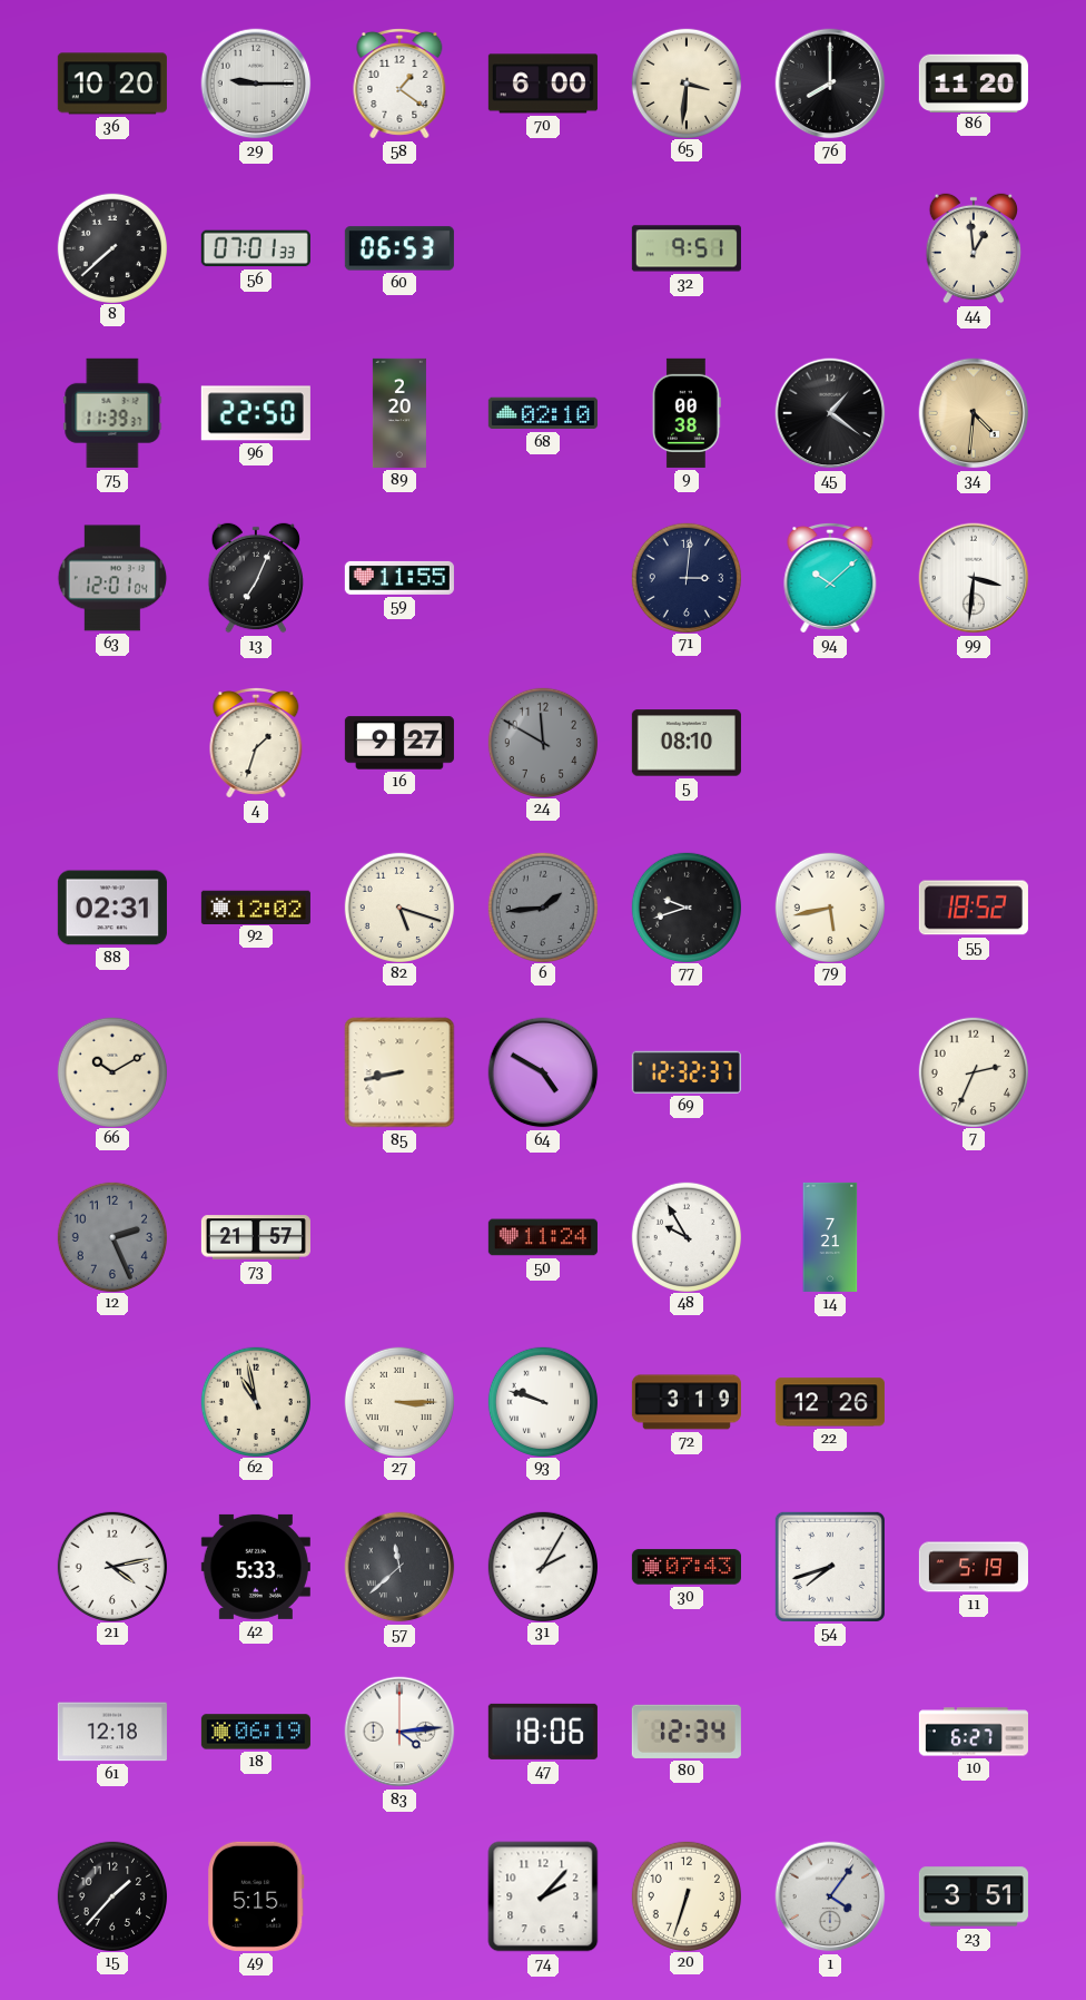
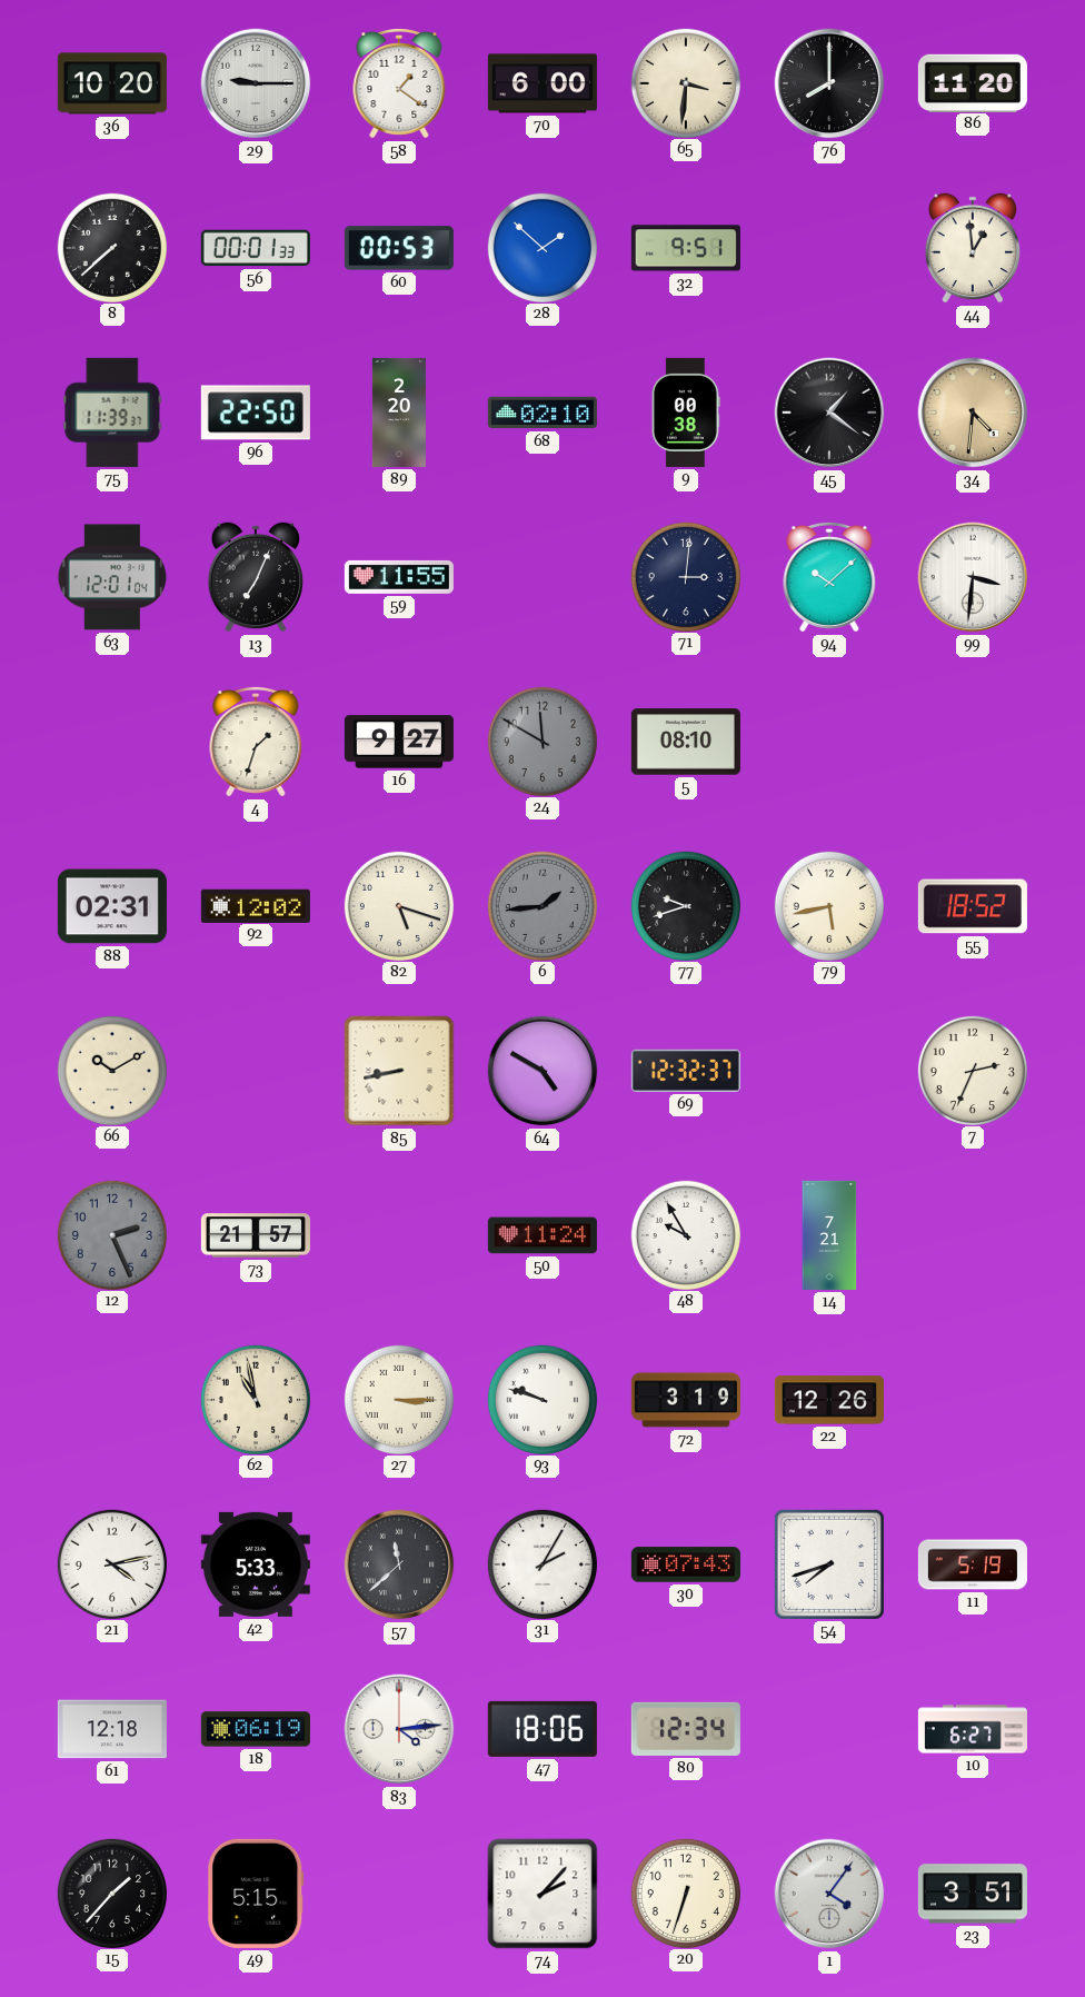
56: 07:01 -> 00:01
60: 06:53 -> 00:53
28: none -> 1:52
